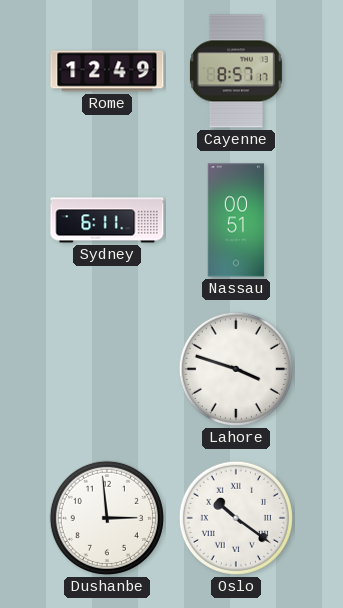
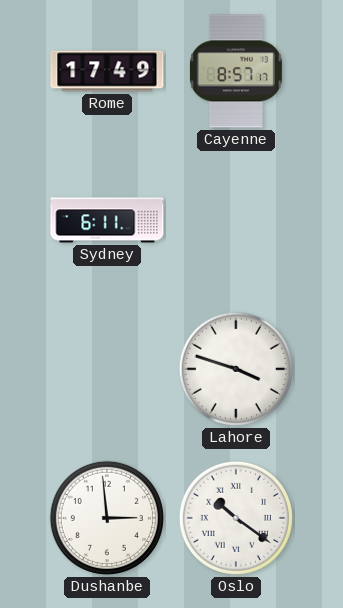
Rome: 12:49 -> 17:49
Nassau: 00:51 -> none
